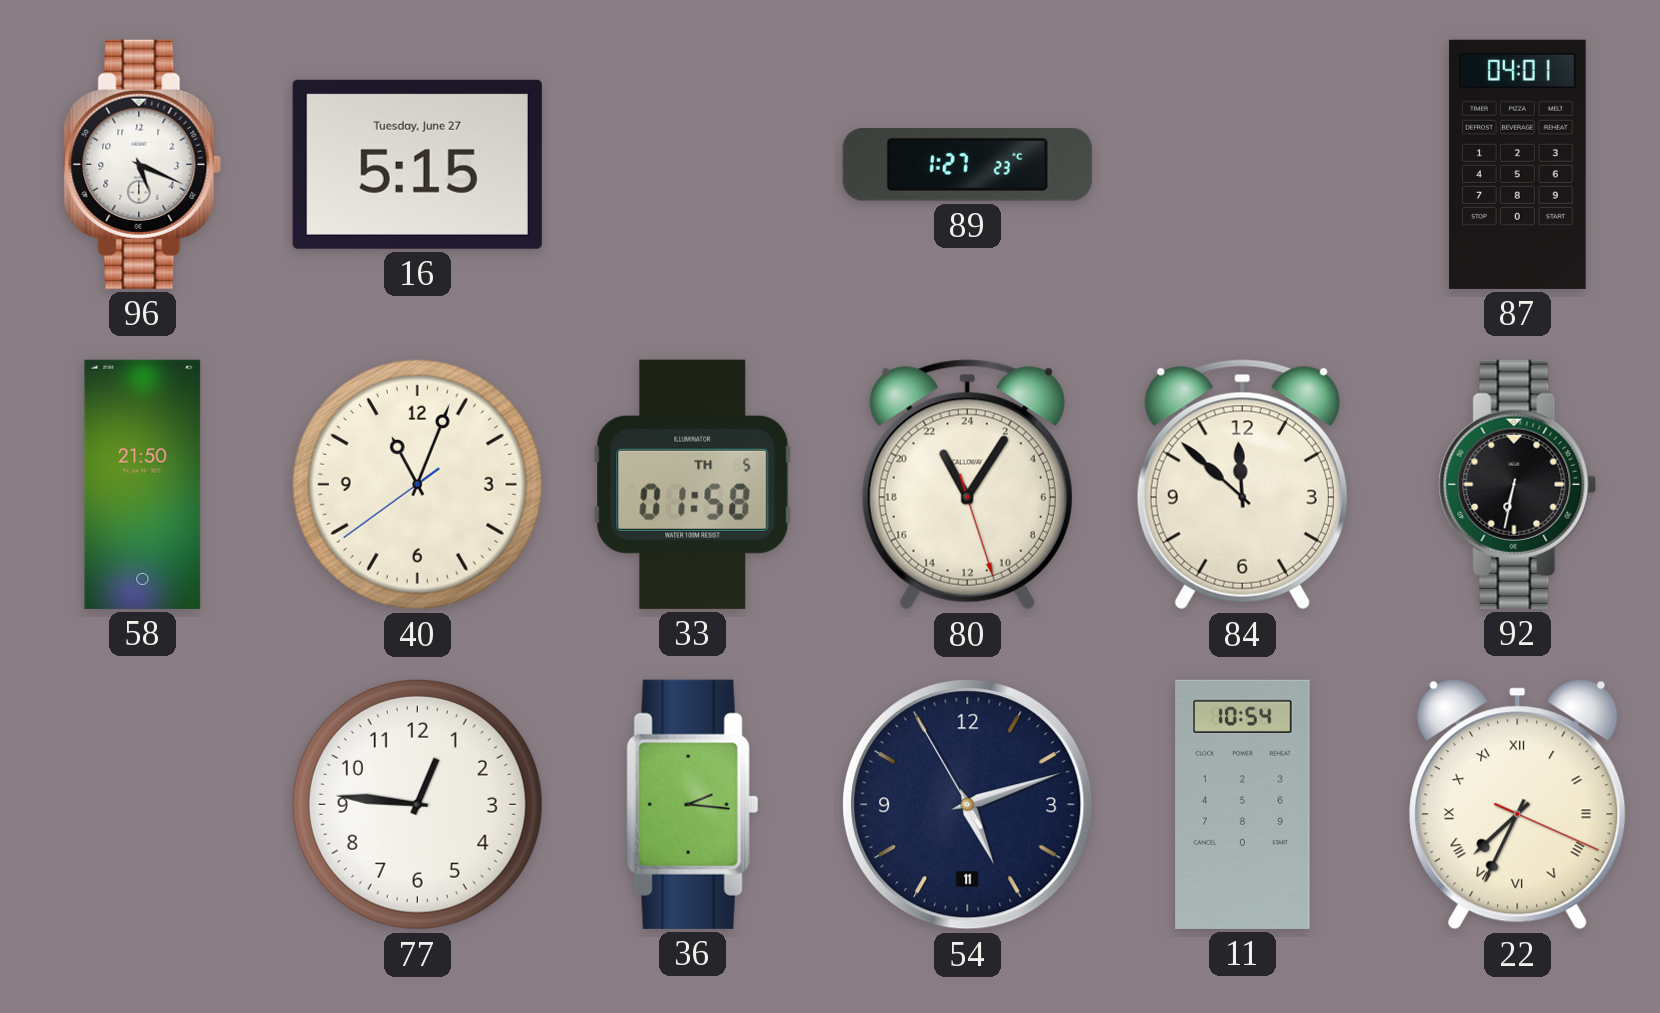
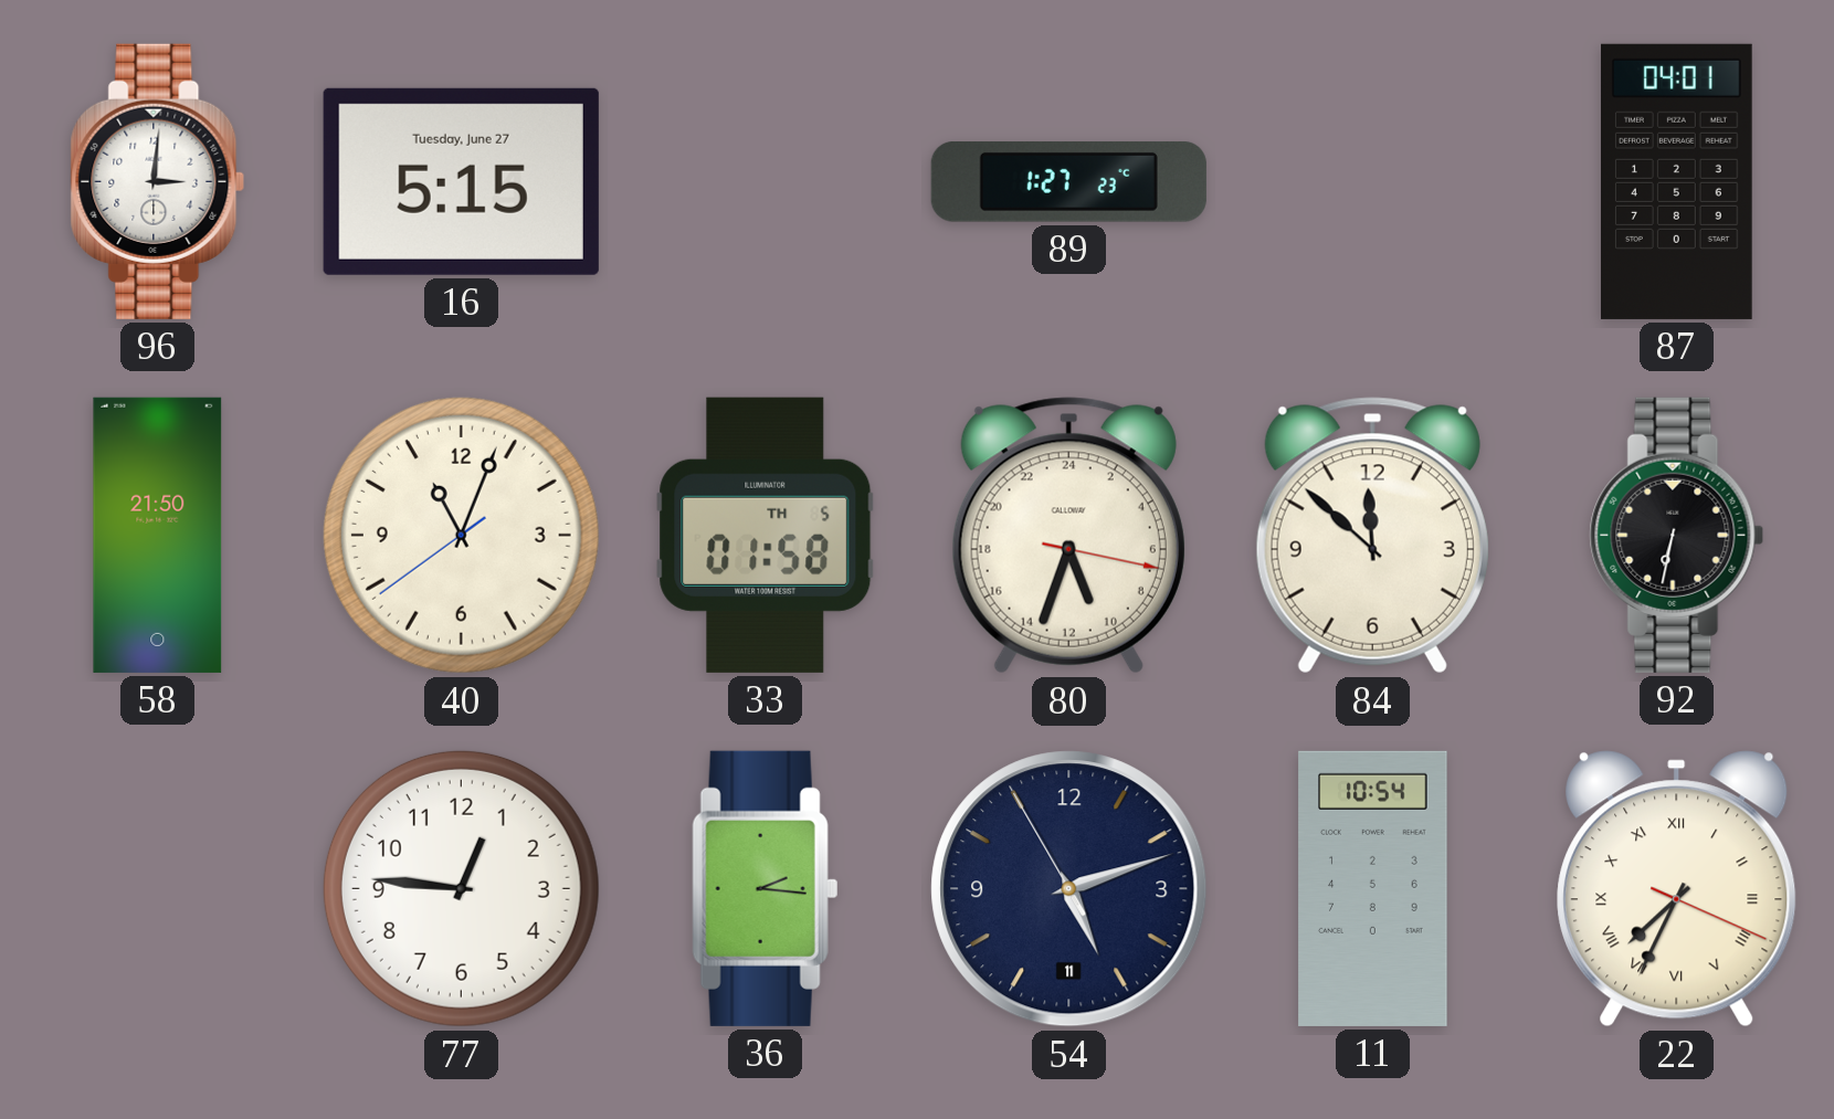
96: 5:19 -> 3:01
80: 22:05 -> 10:33
